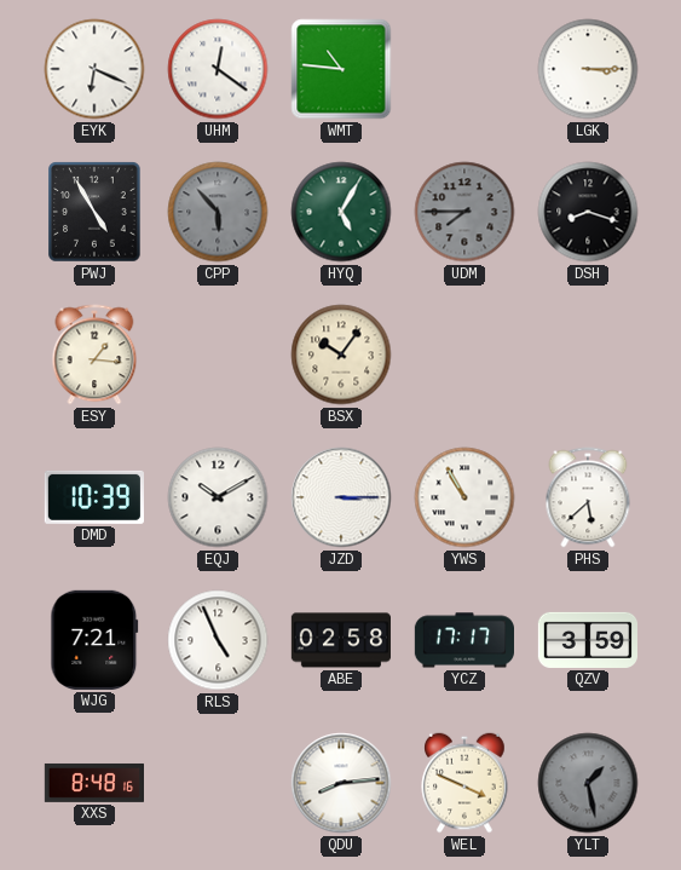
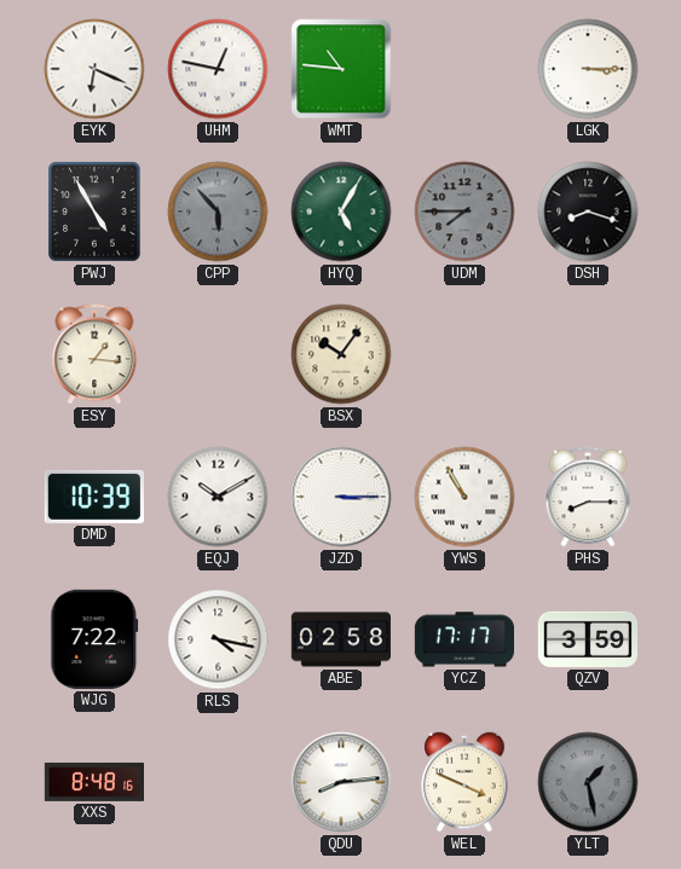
UHM: 12:21 -> 12:47
PHS: 5:38 -> 8:15
WJG: 7:21 -> 7:22
RLS: 4:56 -> 4:17
